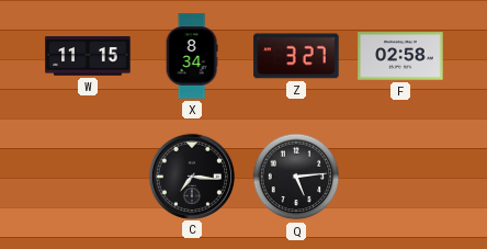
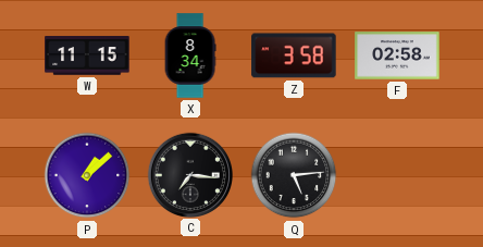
Z: 3:27 -> 3:58
P: none -> 1:08
